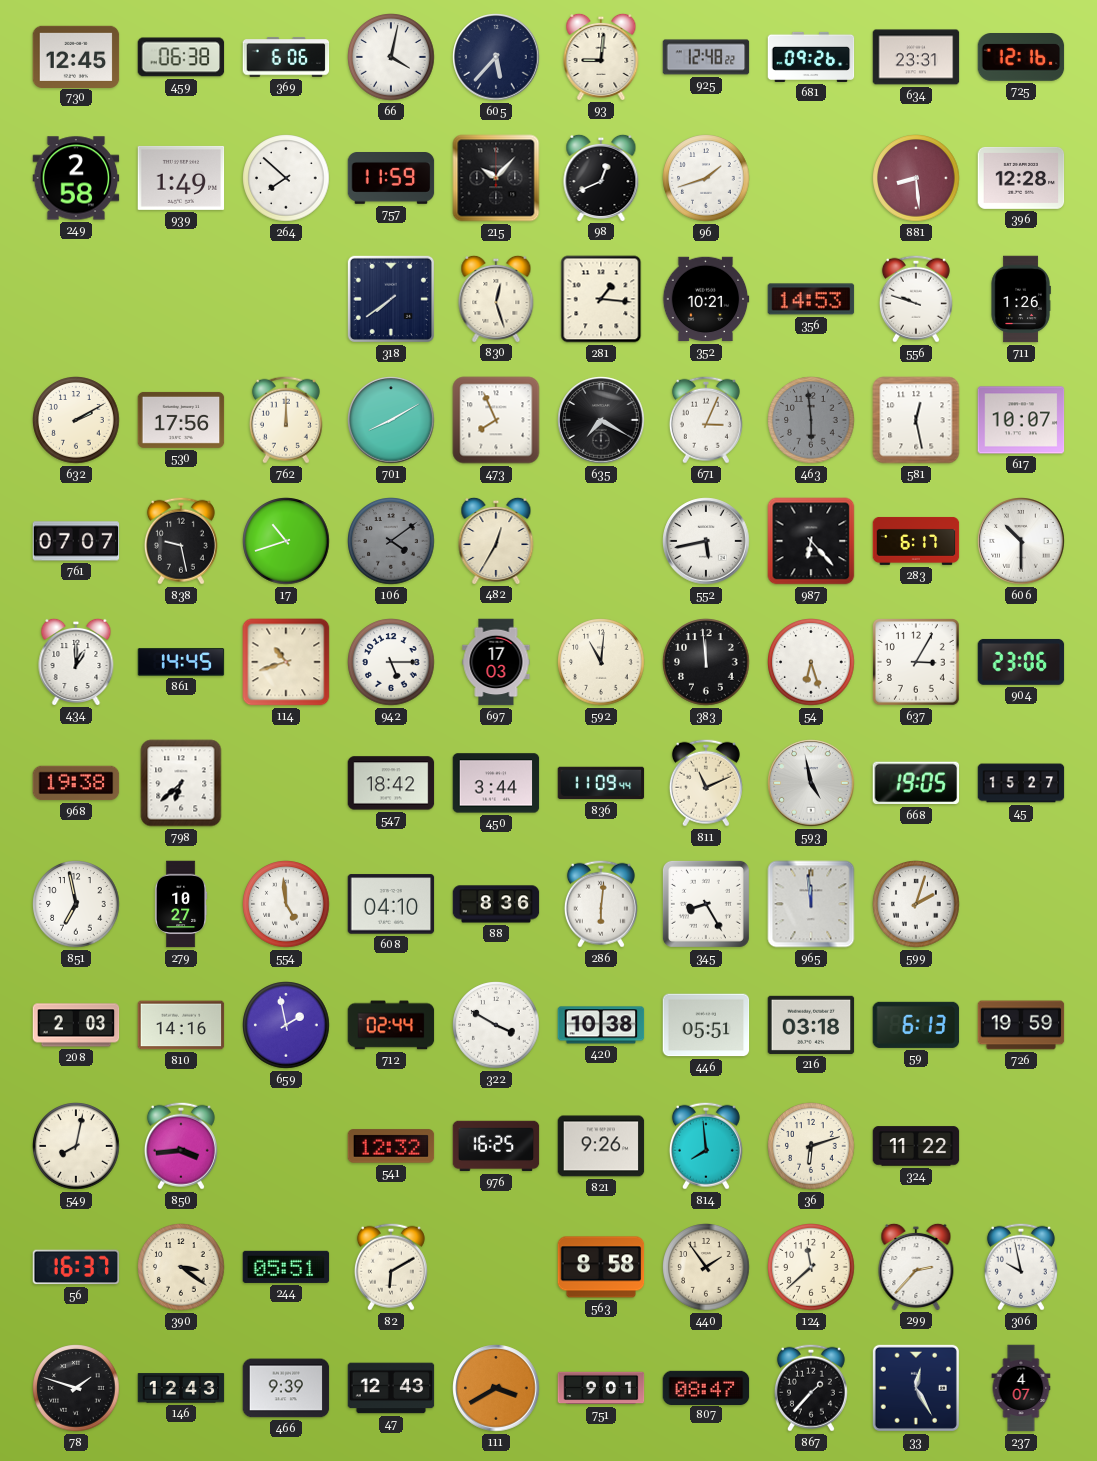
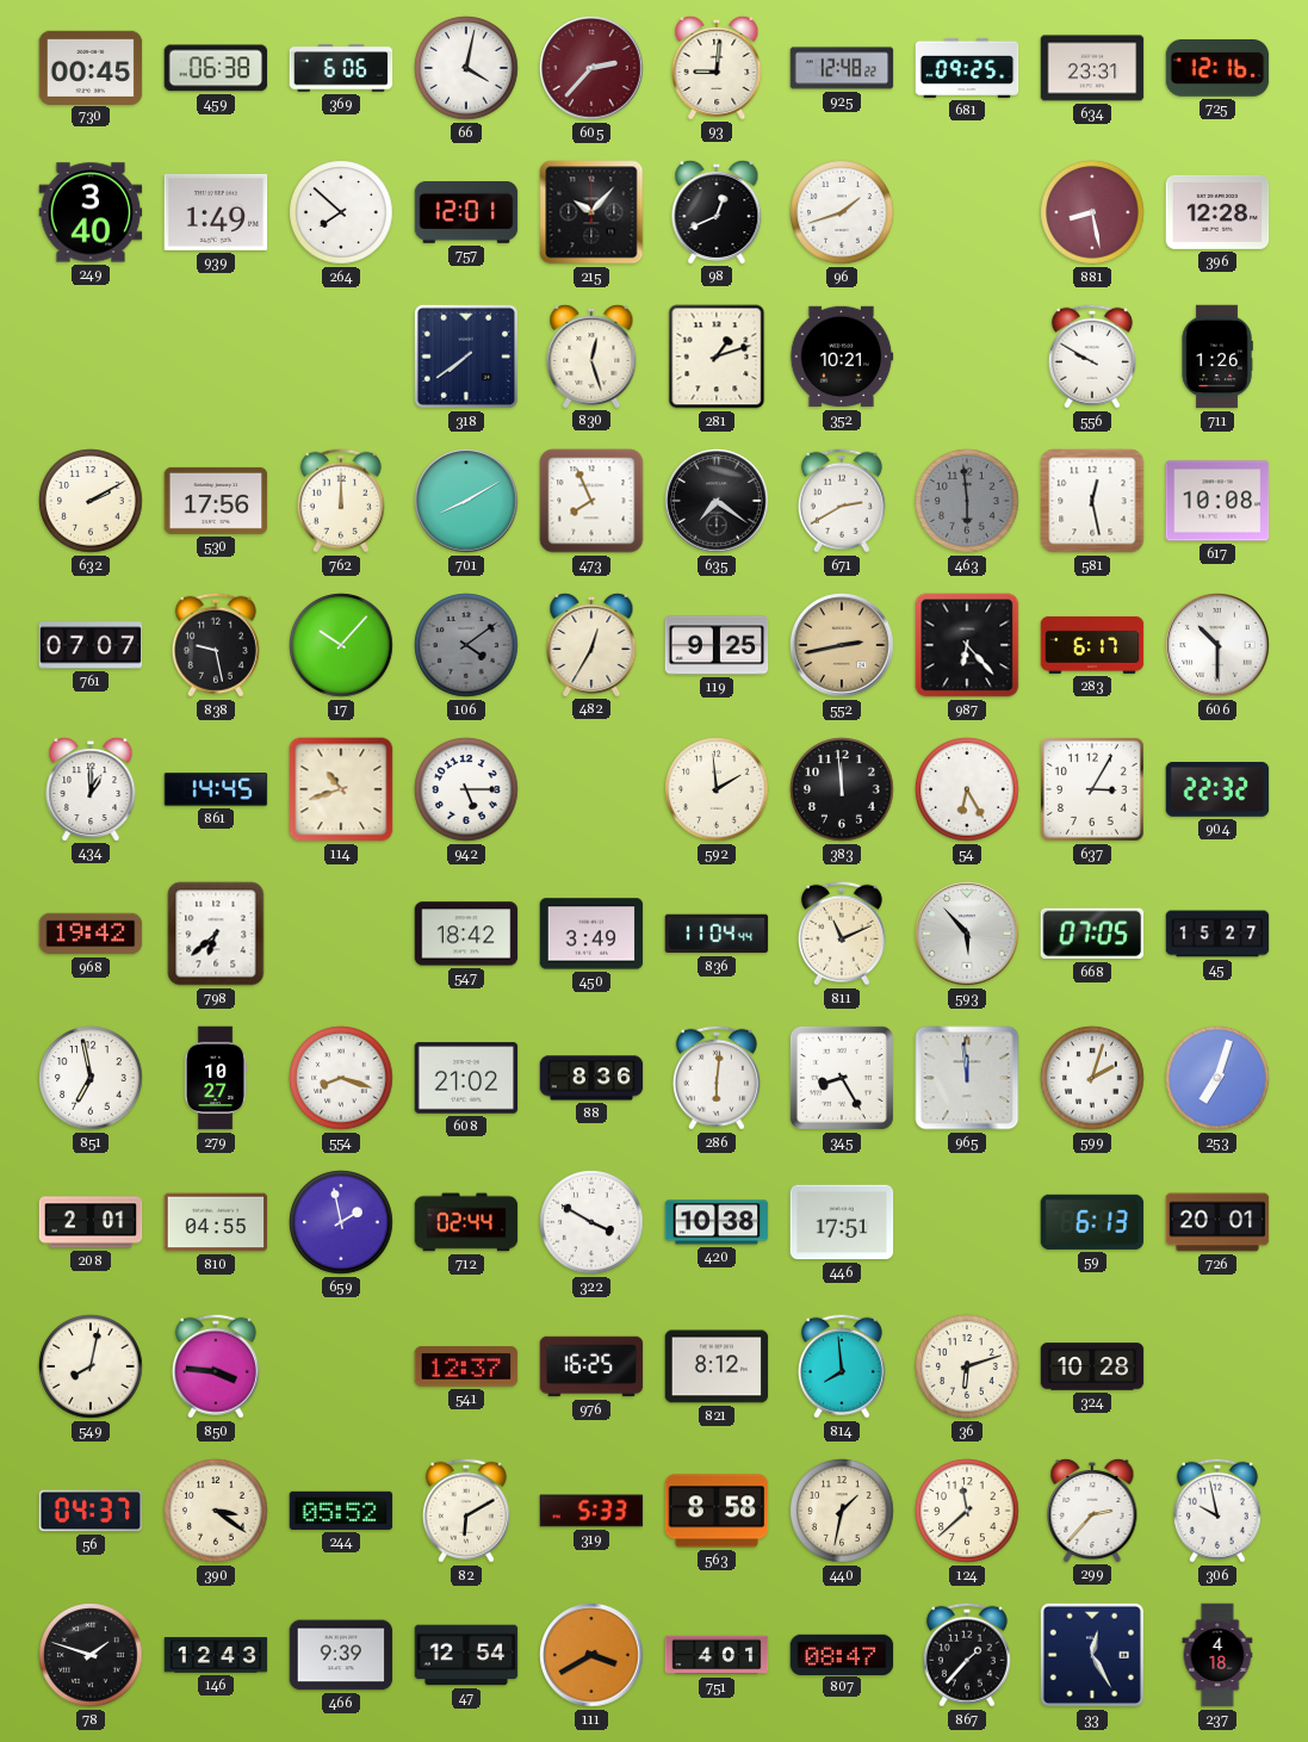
730: 12:45 -> 00:45
605: 5:37 -> 2:37
605 dial: navy -> burgundy
681: 09:26 -> 09:25
249: 2:58 -> 3:40
757: 11:59 -> 12:01
881: 8:29 -> 8:28
281: 1:16 -> 1:12
356: 14:53 -> none
556: 9:48 -> 9:50
635: 7:20 -> 7:21
671: 3:04 -> 2:40
617: 10:07 -> 10:08
17: 10:42 -> 10:07
119: none -> 9:25
552: 5:43 -> 2:43
552 dial: white -> champagne
697: 17:03 -> none
592: 11:01 -> 1:59
54: 6:27 -> 6:25
904: 23:06 -> 22:32
968: 19:38 -> 19:42
450: 3:44 -> 3:49
836: 11:09 -> 11:04
593: 4:58 -> 5:53
668: 19:05 -> 07:05
554: 4:59 -> 8:18
608: 04:10 -> 21:02
253: none -> 7:03
208: 2:03 -> 2:01
810: 14:16 -> 04:55
446: 05:51 -> 17:51
216: 03:18 -> none
726: 19:59 -> 20:01
850: 3:44 -> 3:46
541: 12:32 -> 12:37
821: 9:26 -> 8:12
324: 11:22 -> 10:28
56: 16:37 -> 04:37
244: 05:51 -> 05:52
319: none -> 5:33
440: 1:54 -> 1:32
47: 12:43 -> 12:54
751: 9:01 -> 4:01
237: 4:07 -> 4:18
